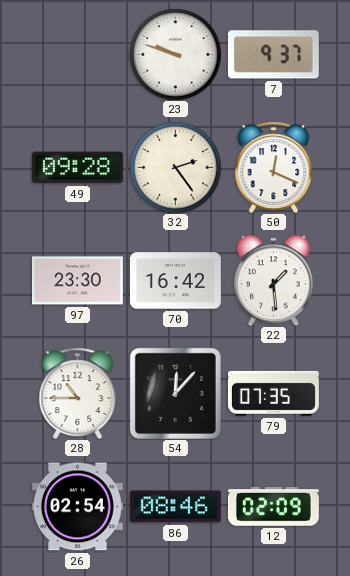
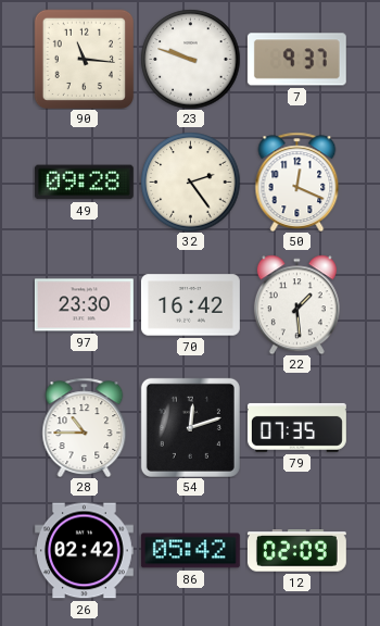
90: none -> 11:16
54: 12:07 -> 12:12
26: 02:54 -> 02:42
86: 08:46 -> 05:42
